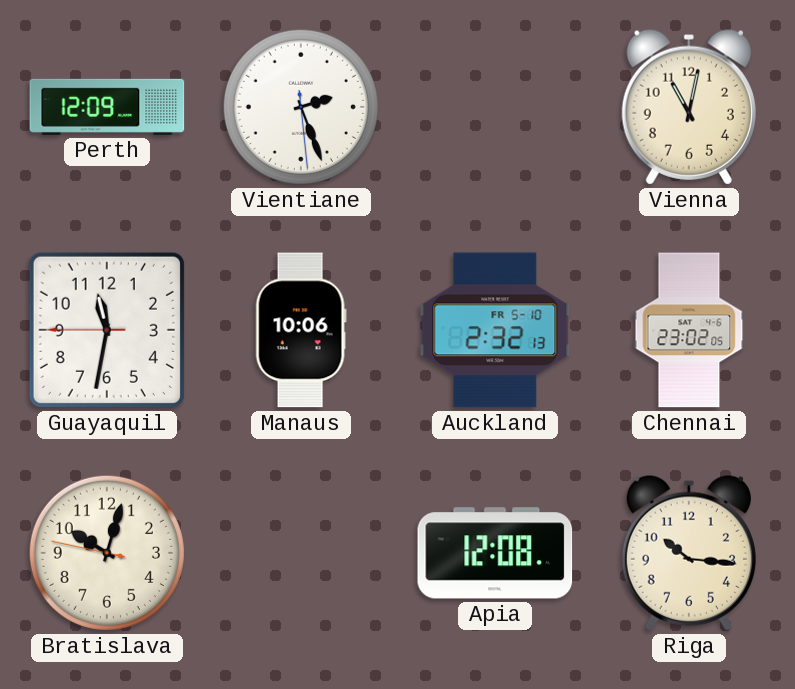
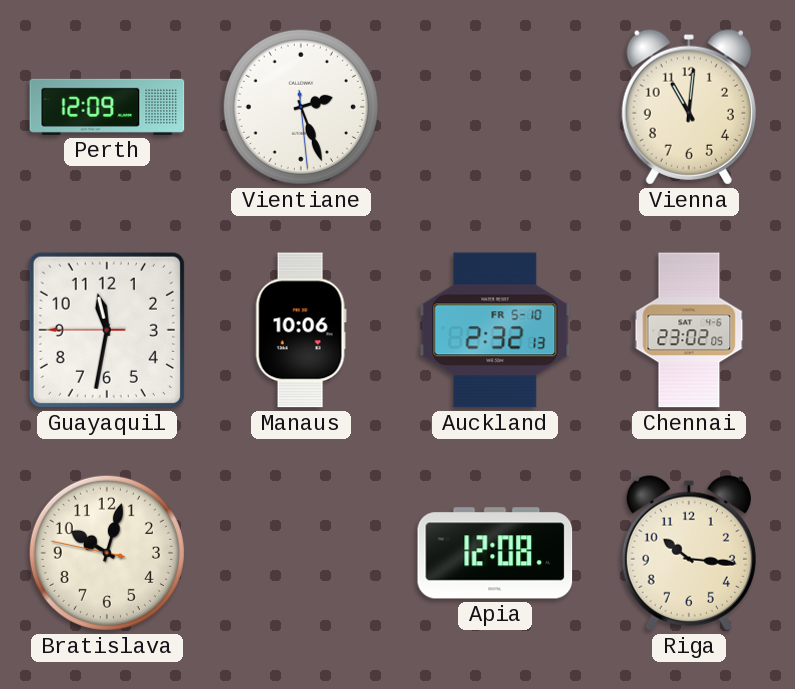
Vienna: 11:02 -> 11:01
